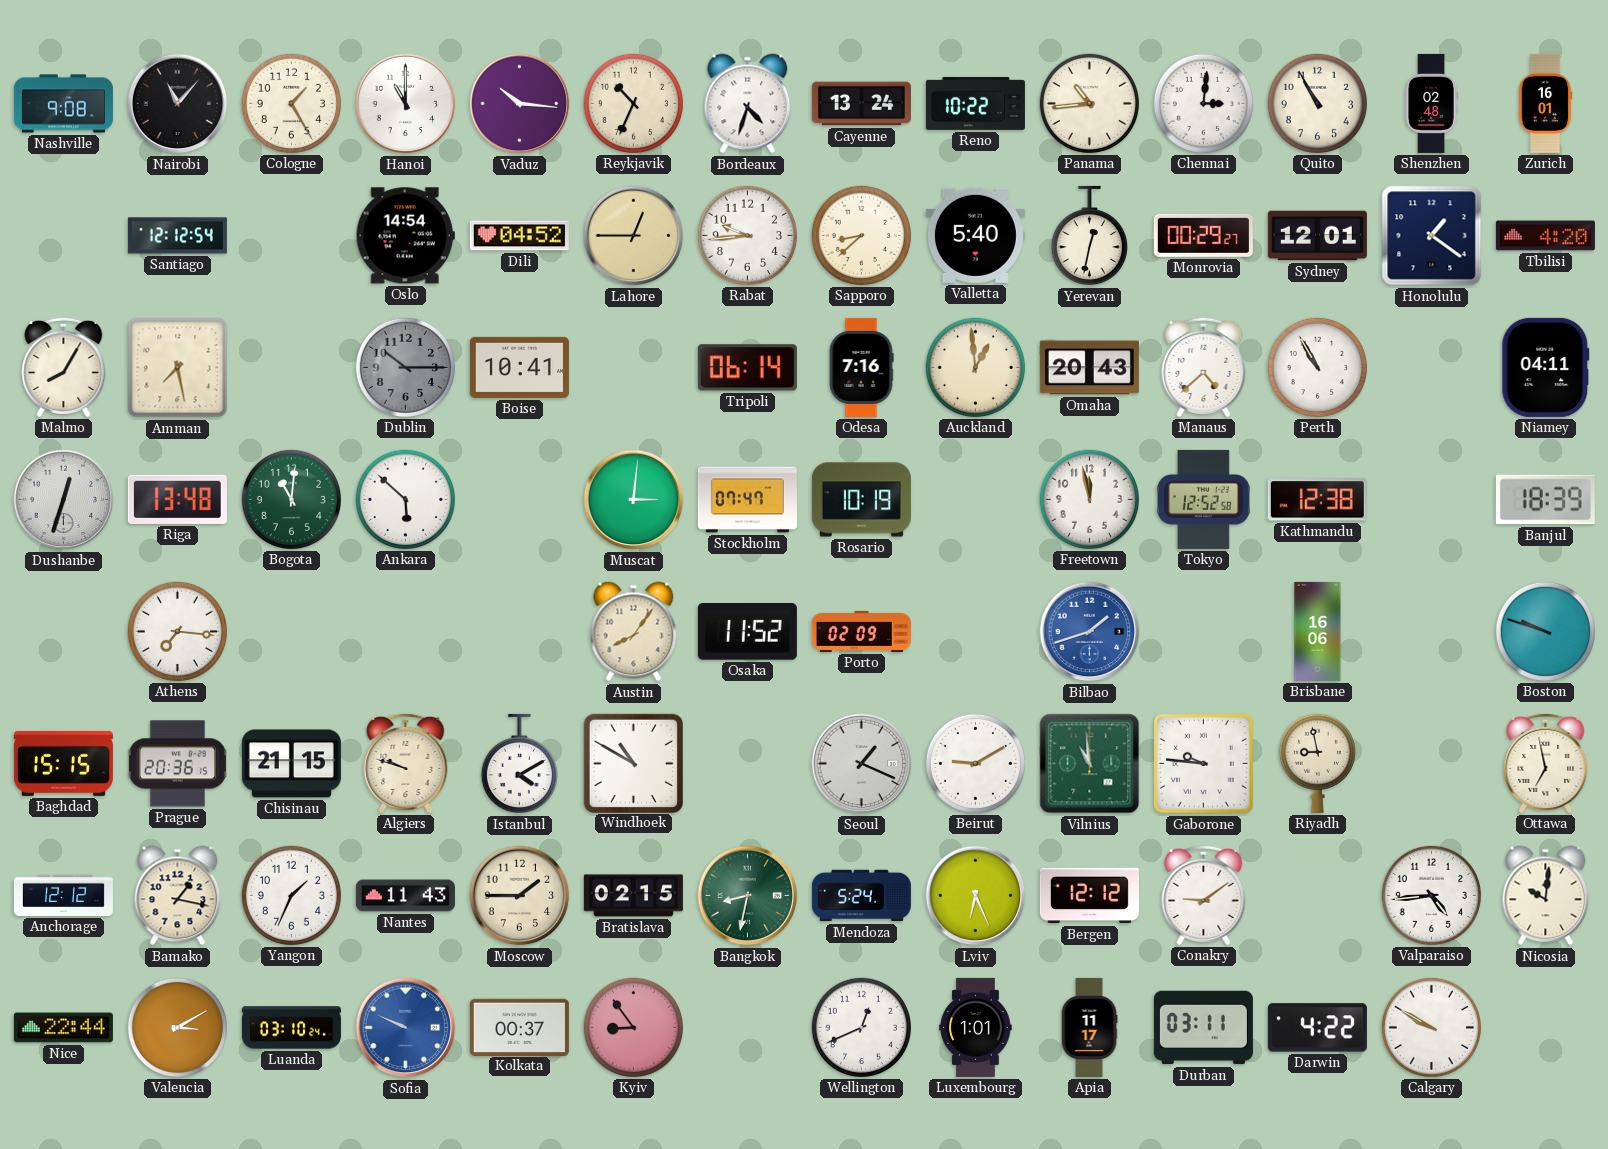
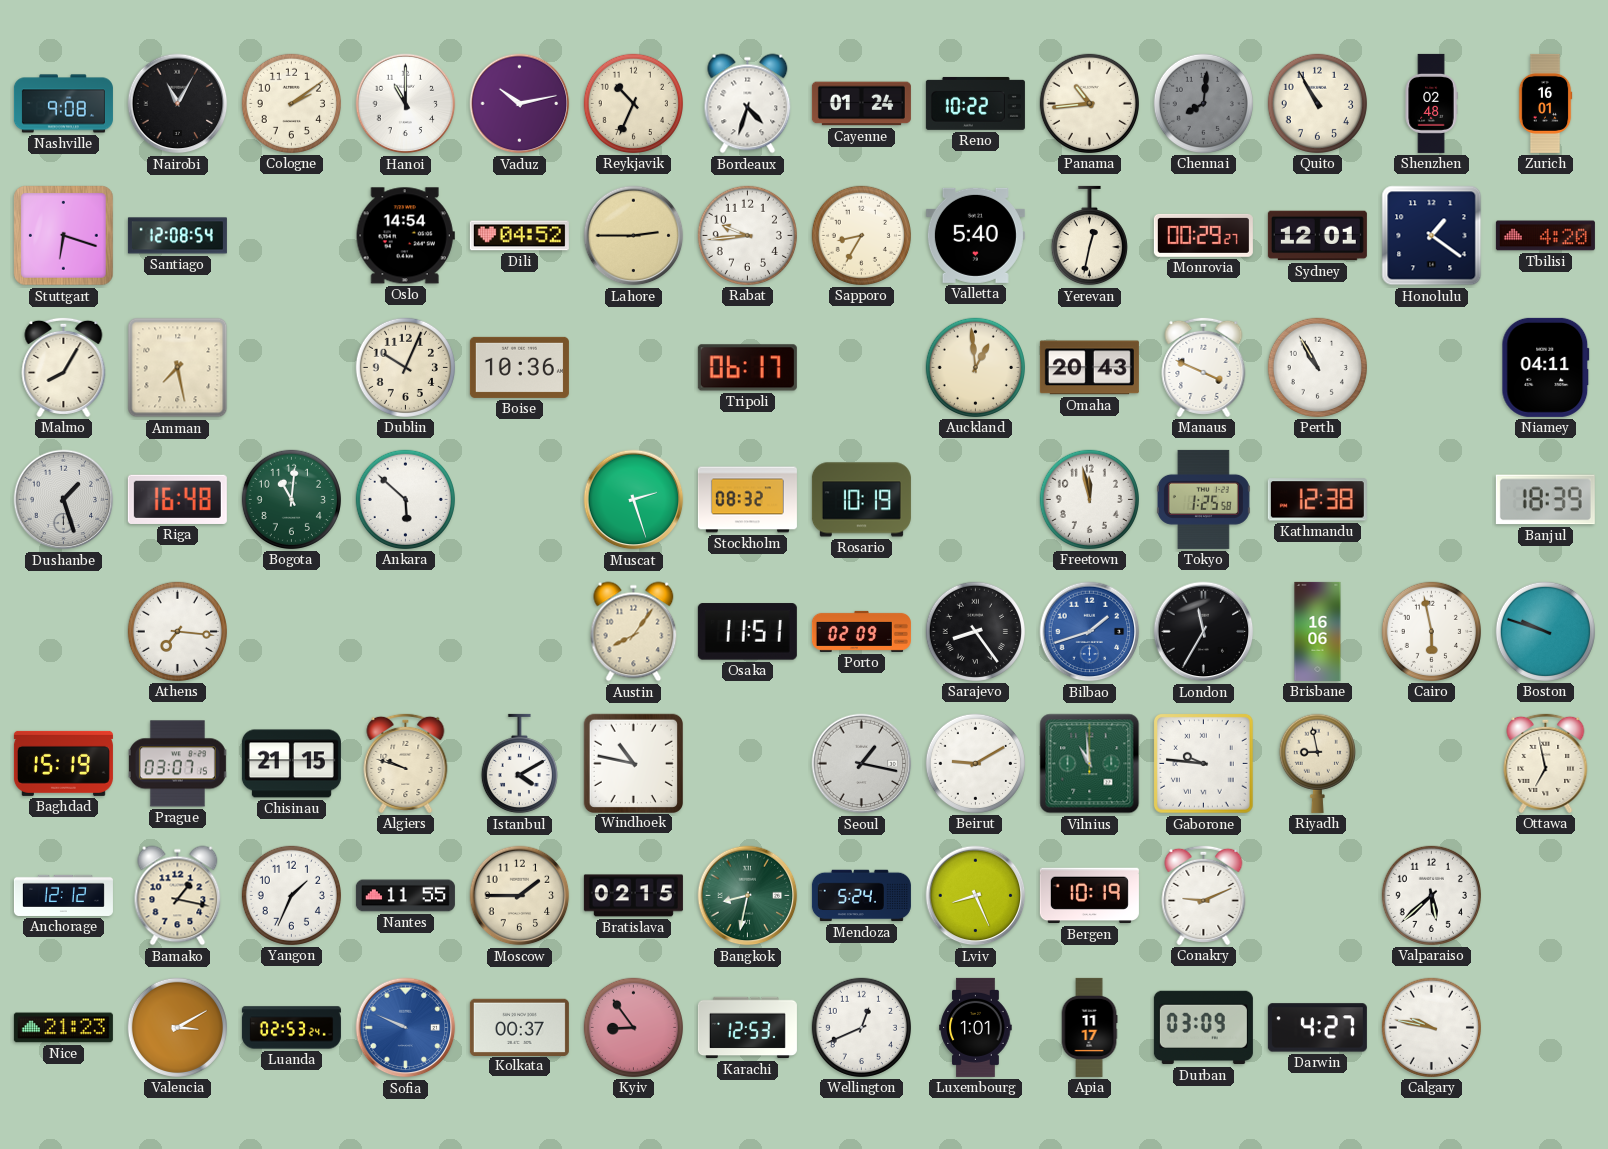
Nairobi: 11:07 -> 11:05
Cologne: 1:25 -> 2:09
Vaduz: 10:16 -> 10:13
Cayenne: 13:24 -> 01:24
Chennai: 3:01 -> 8:01
Chennai dial: white -> grey
Stuttgart: none -> 6:18
Santiago: 12:12 -> 12:08
Lahore: 12:45 -> 2:45
Sapporo: 8:38 -> 8:35
Dublin: 10:15 -> 10:04
Dublin dial: grey -> cream
Boise: 10:41 -> 10:36
Tripoli: 06:14 -> 06:17
Odesa: 7:16 -> none
Manaus: 4:38 -> 3:49
Dushanbe: 12:33 -> 1:27
Riga: 13:48 -> 16:48
Muscat: 3:01 -> 2:27
Stockholm: 07:47 -> 08:32
Tokyo: 12:52 -> 1:25
Osaka: 11:52 -> 11:51
Sarajevo: none -> 8:24
London: none -> 11:35
Cairo: none -> 5:58
Baghdad: 15:15 -> 15:19
Prague: 20:36 -> 03:07
Windhoek: 10:50 -> 10:47
Seoul: 1:19 -> 1:17
Nantes: 11:43 -> 11:55
Lviv: 6:26 -> 8:26
Bergen: 12:12 -> 10:19
Conakry: 9:09 -> 9:11
Valparaiso: 4:44 -> 5:38
Nicosia: 10:01 -> none
Nice: 22:44 -> 21:23
Luanda: 03:10 -> 02:53
Karachi: none -> 12:53
Durban: 03:11 -> 03:09
Darwin: 4:22 -> 4:27
Calgary: 9:50 -> 9:47
